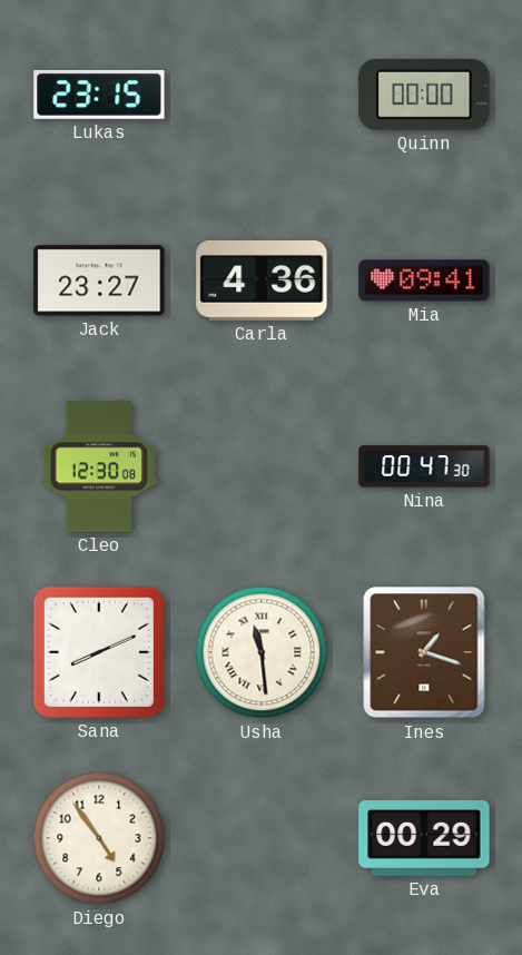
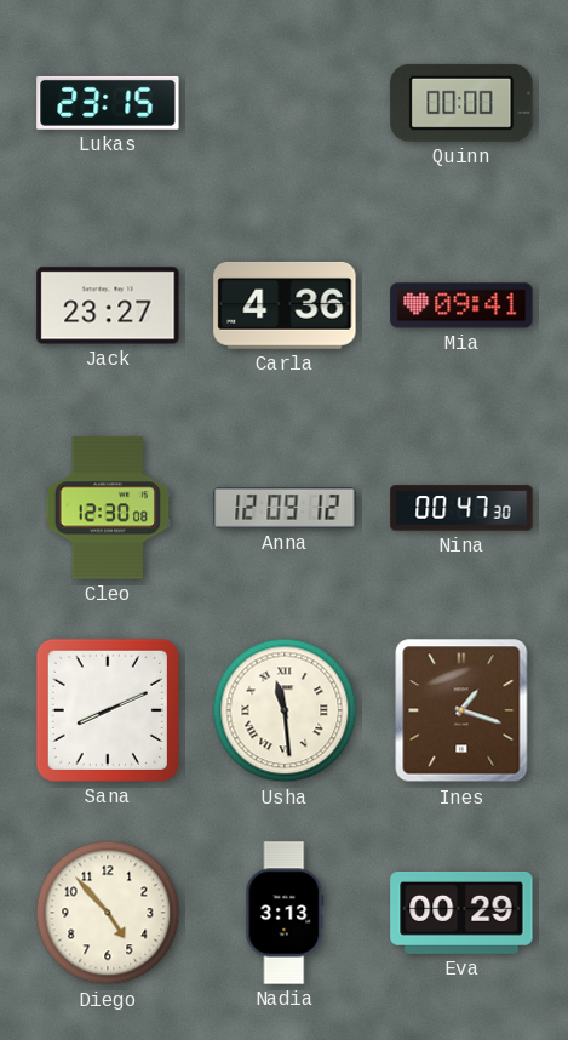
Anna: none -> 12:09
Diego: 4:54 -> 4:53
Nadia: none -> 3:13
